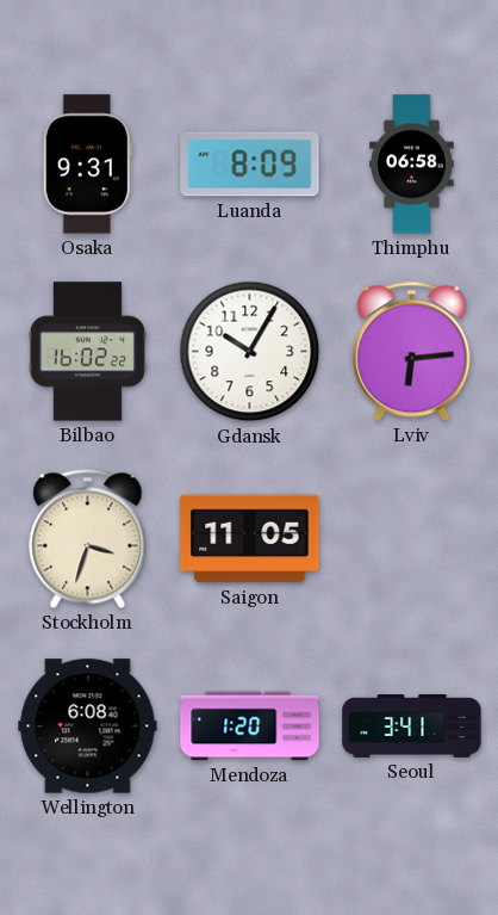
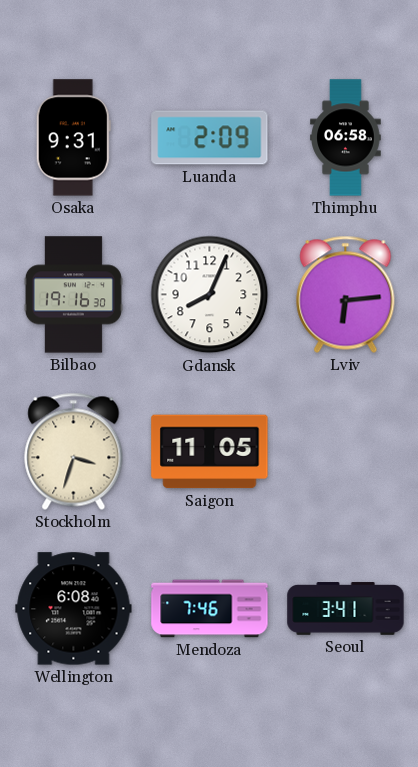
Luanda: 8:09 -> 2:09
Bilbao: 16:02 -> 19:16
Gdansk: 10:05 -> 8:04
Mendoza: 1:20 -> 7:46
